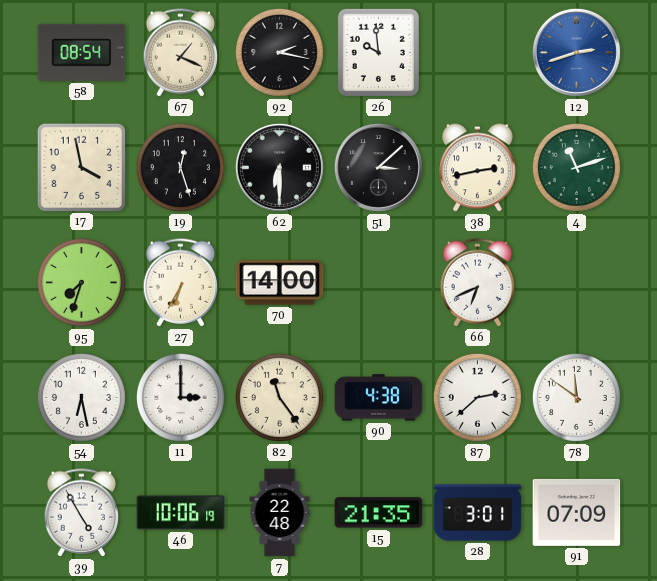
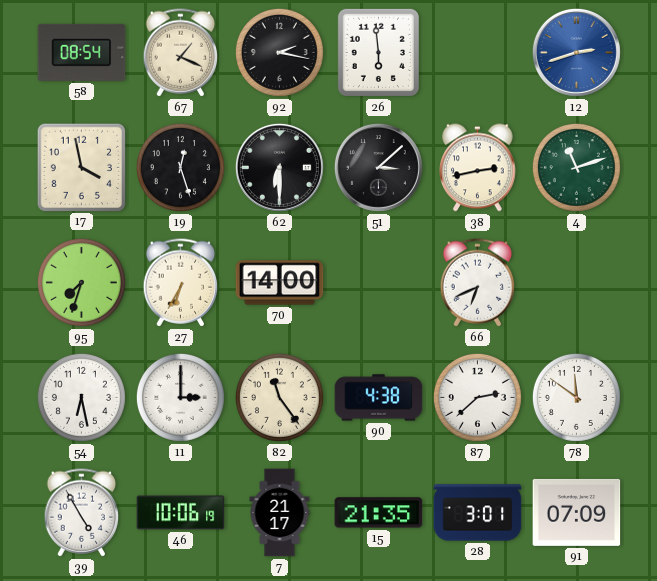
26: 9:59 -> 5:59
7: 22:48 -> 21:17
